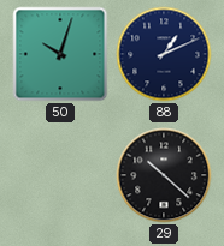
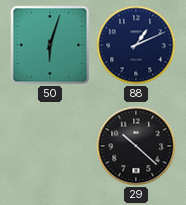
50: 10:03 -> 6:03
